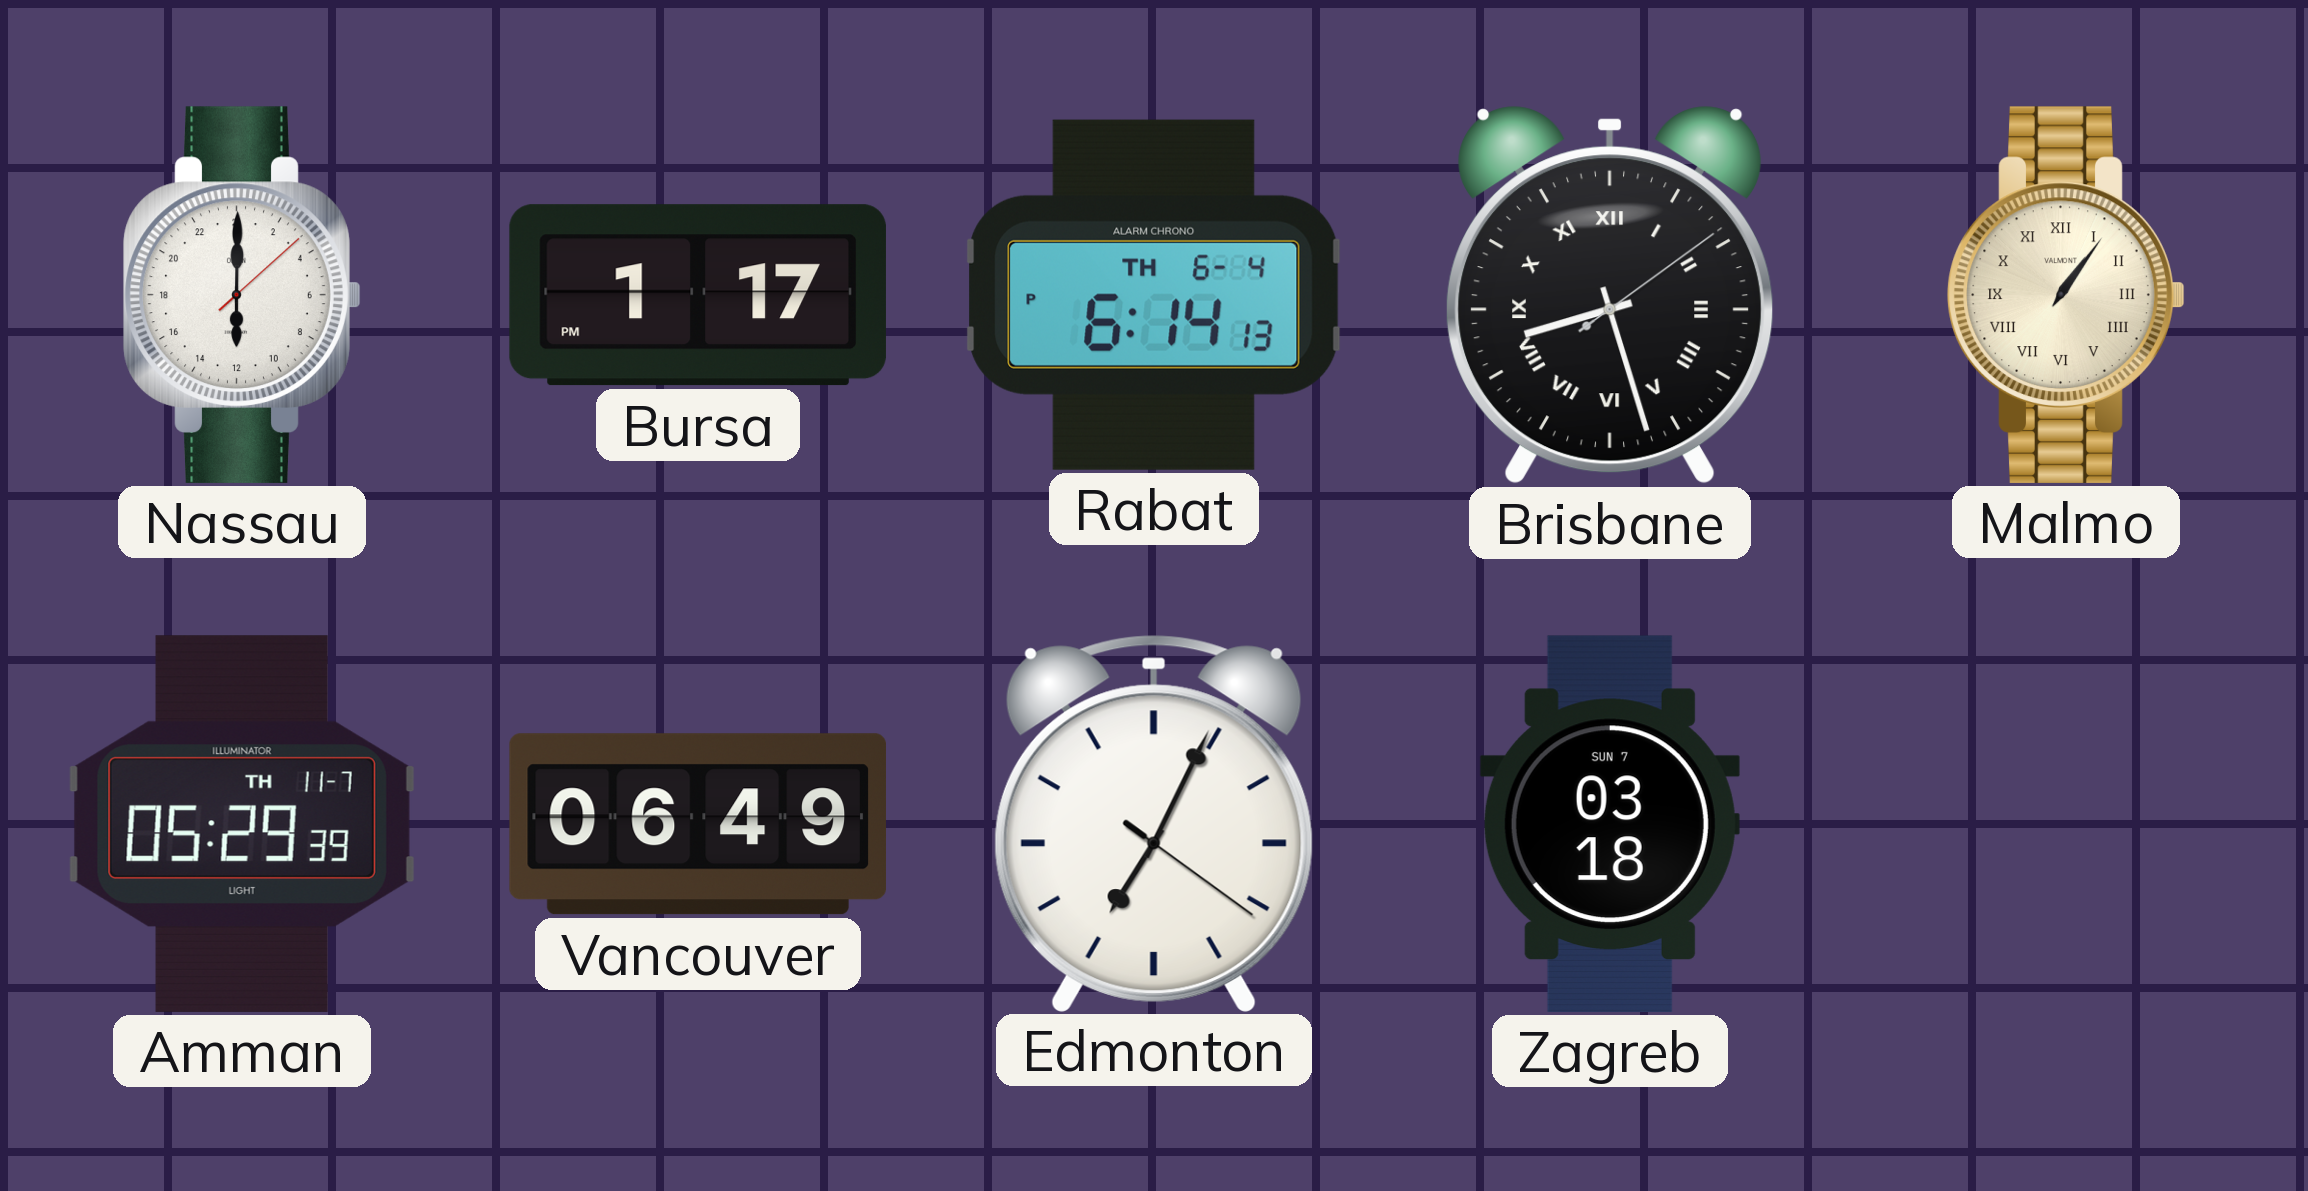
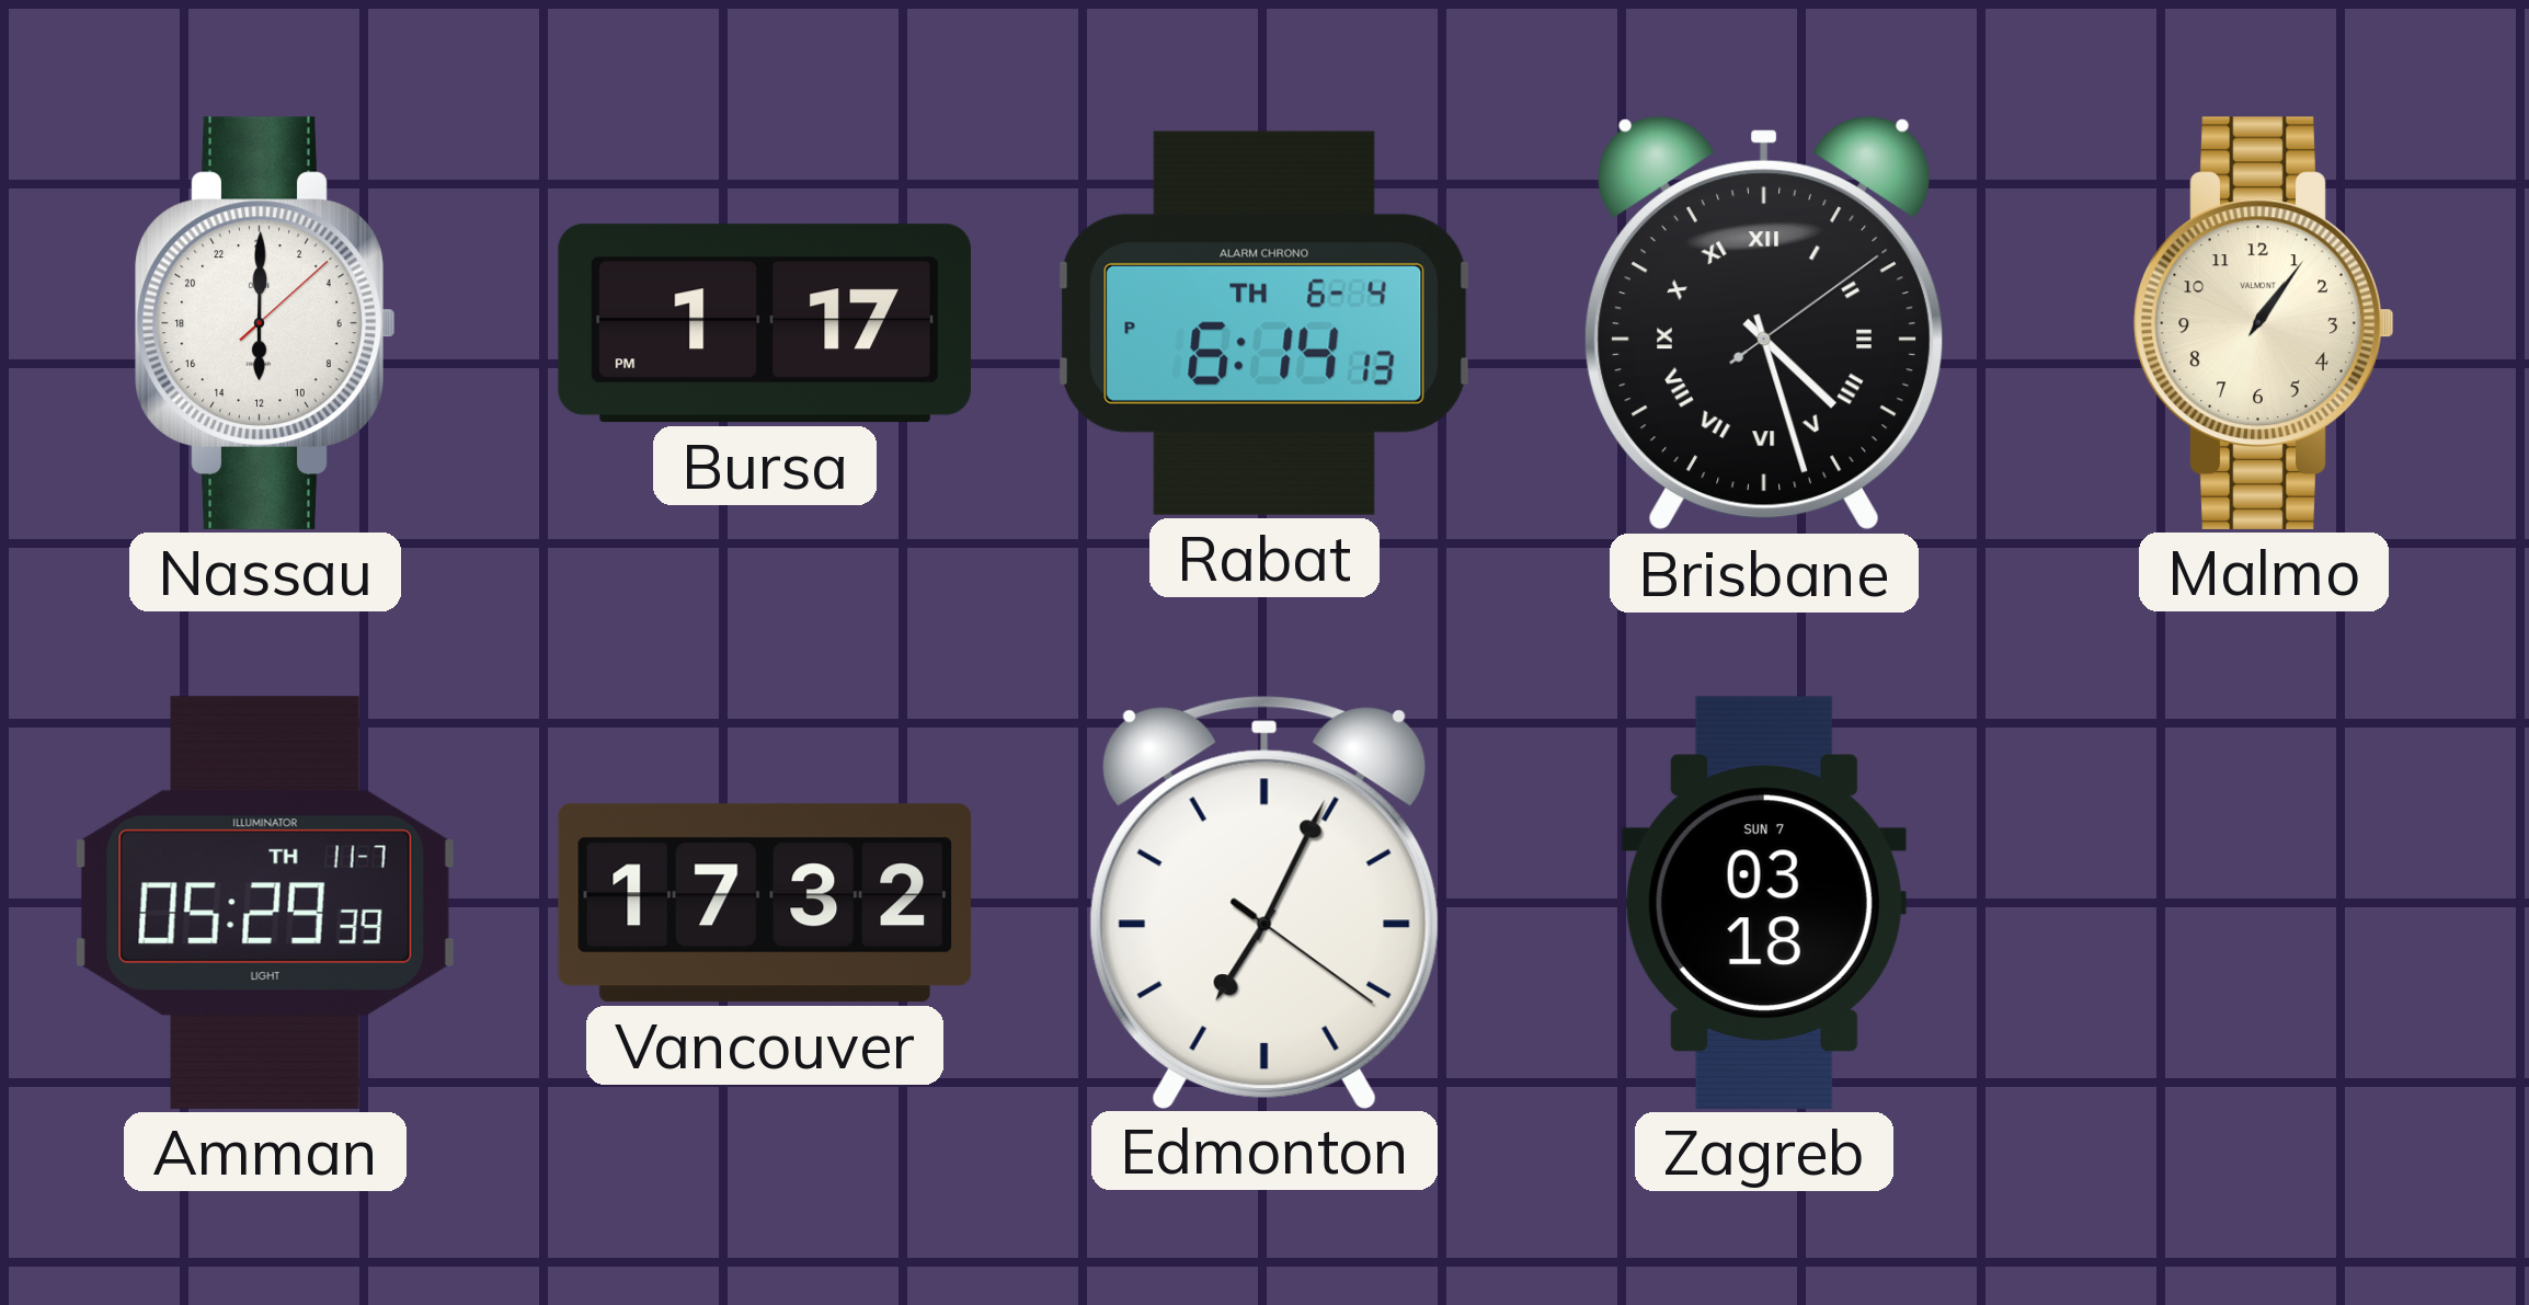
Brisbane: 8:27 -> 4:27
Malmo numerals: Roman -> Arabic
Vancouver: 06:49 -> 17:32
